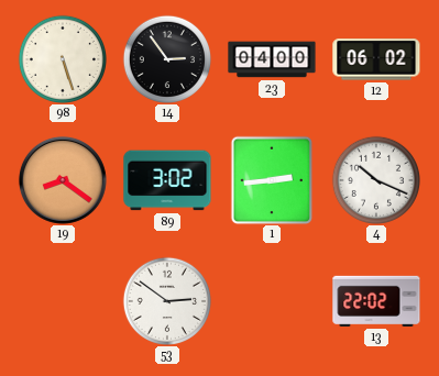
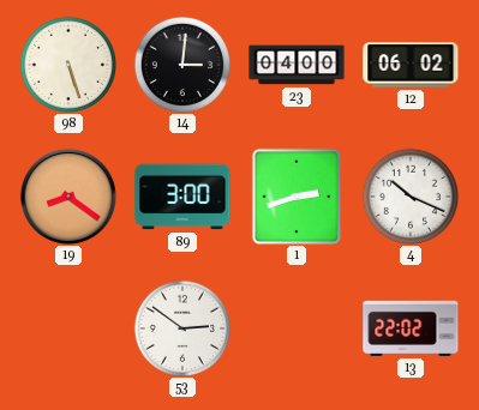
14: 2:54 -> 3:01
89: 3:02 -> 3:00
1: 2:44 -> 2:42
